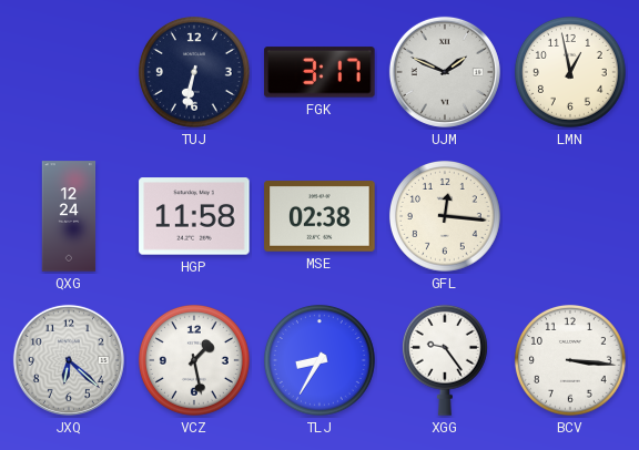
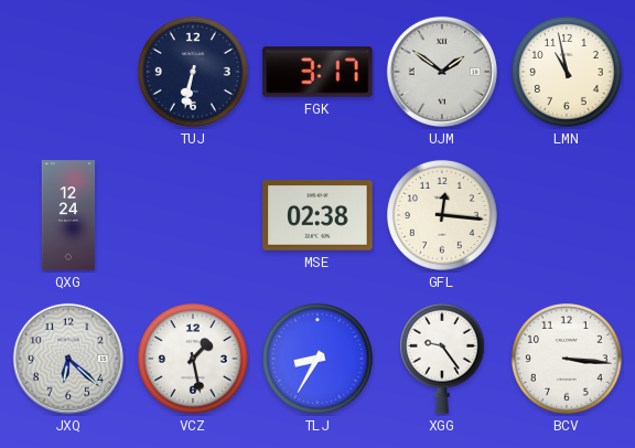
UJM: 1:49 -> 1:51
LMN: 12:58 -> 10:58
HGP: 11:58 -> none
